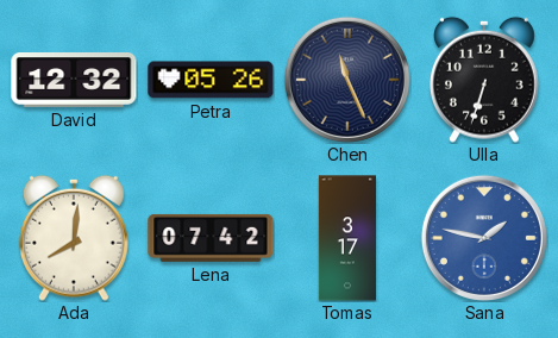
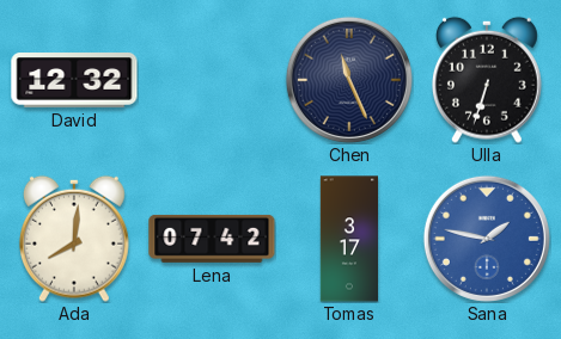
Petra: 05:26 -> none
